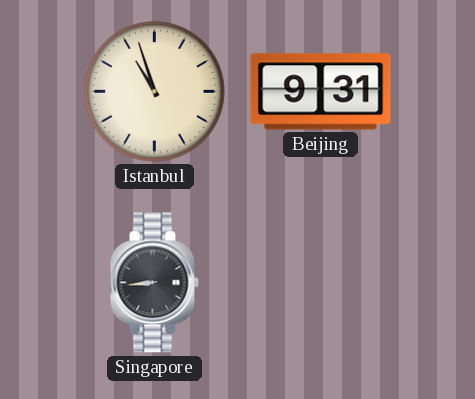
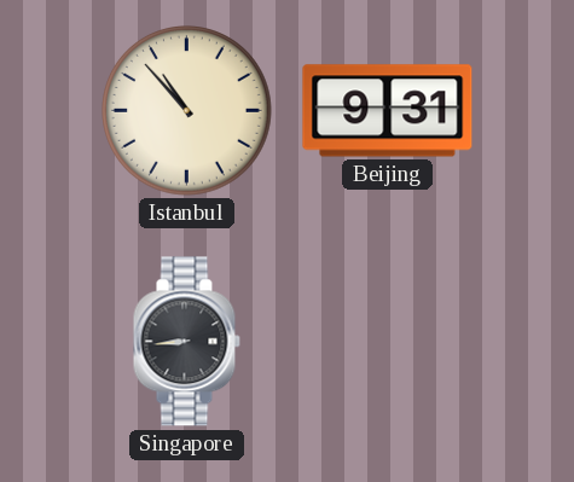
Istanbul: 10:57 -> 10:53
